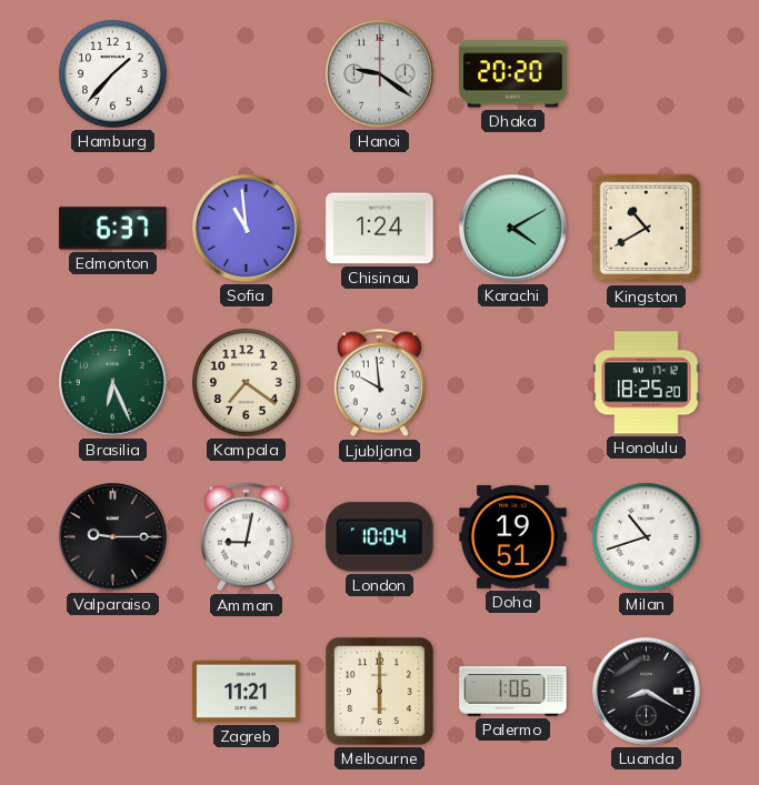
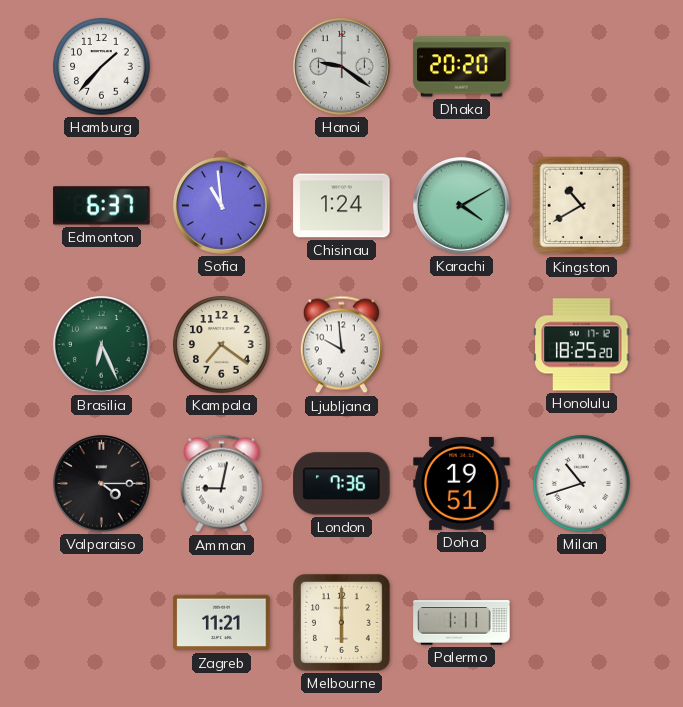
Valparaiso: 9:15 -> 4:15
London: 10:04 -> 7:36
Palermo: 1:06 -> 1:11
Luanda: 8:20 -> none
